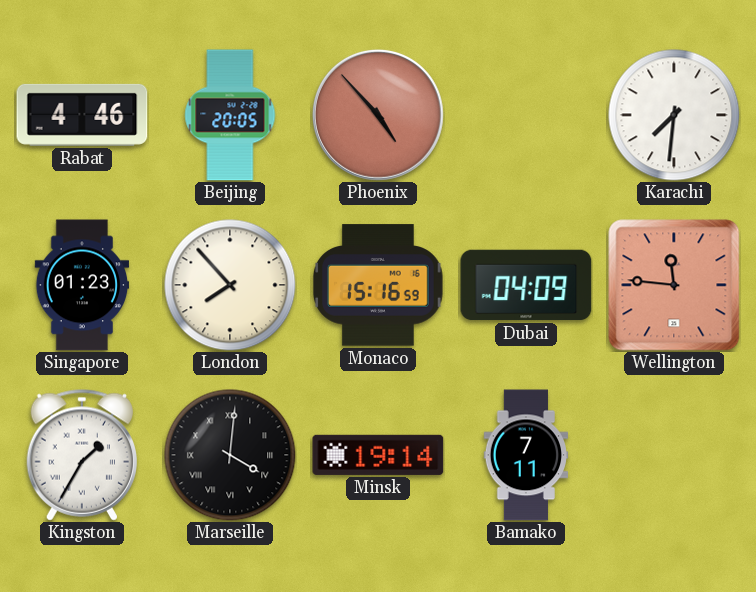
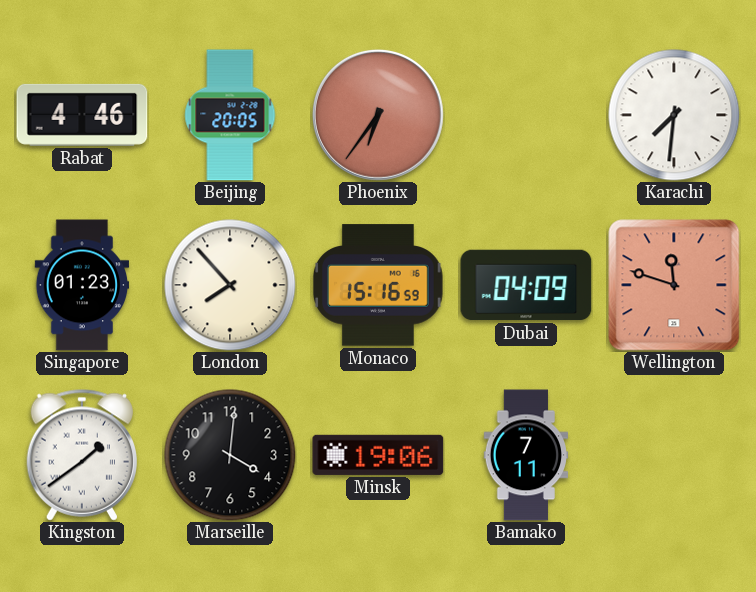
Phoenix: 4:53 -> 6:36
Wellington: 11:46 -> 11:48
Kingston: 1:35 -> 1:39
Marseille numerals: Roman -> Arabic
Minsk: 19:14 -> 19:06
